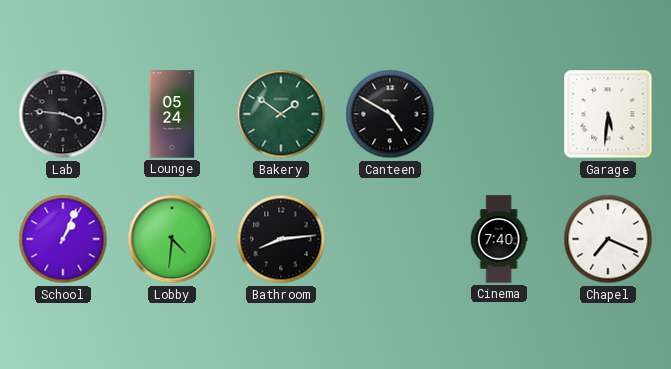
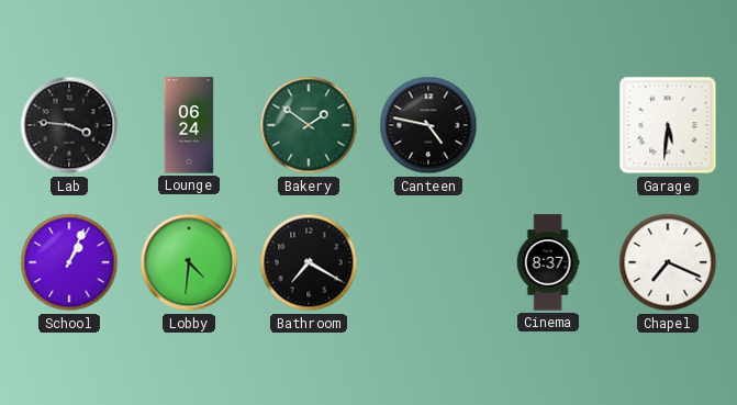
Lounge: 05:24 -> 06:24
Canteen: 4:50 -> 4:47
Bathroom: 8:14 -> 7:20
Cinema: 7:40 -> 8:37
